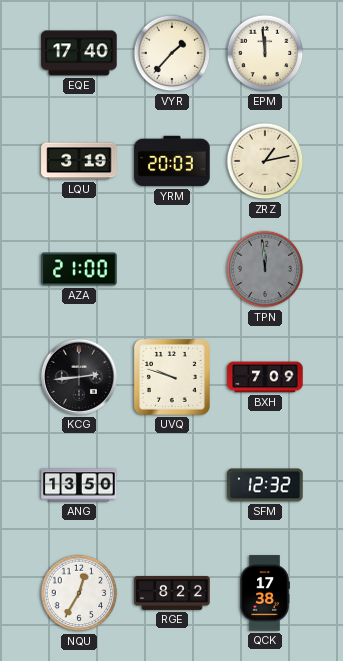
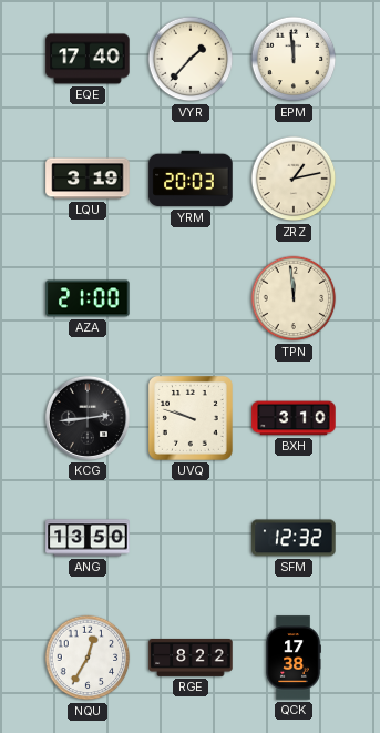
TPN dial: grey -> cream
BXH: 7:09 -> 3:10
